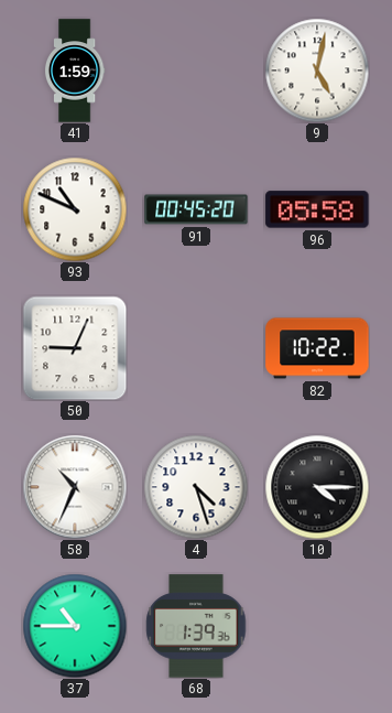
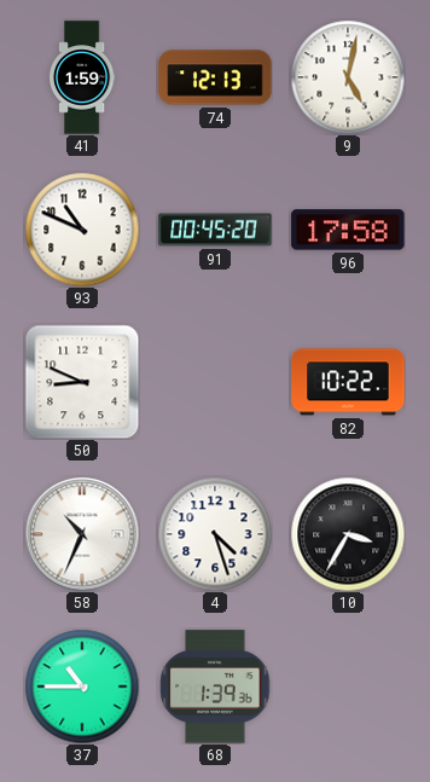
74: none -> 12:13
96: 05:58 -> 17:58
50: 9:04 -> 8:49
10: 4:15 -> 3:35
